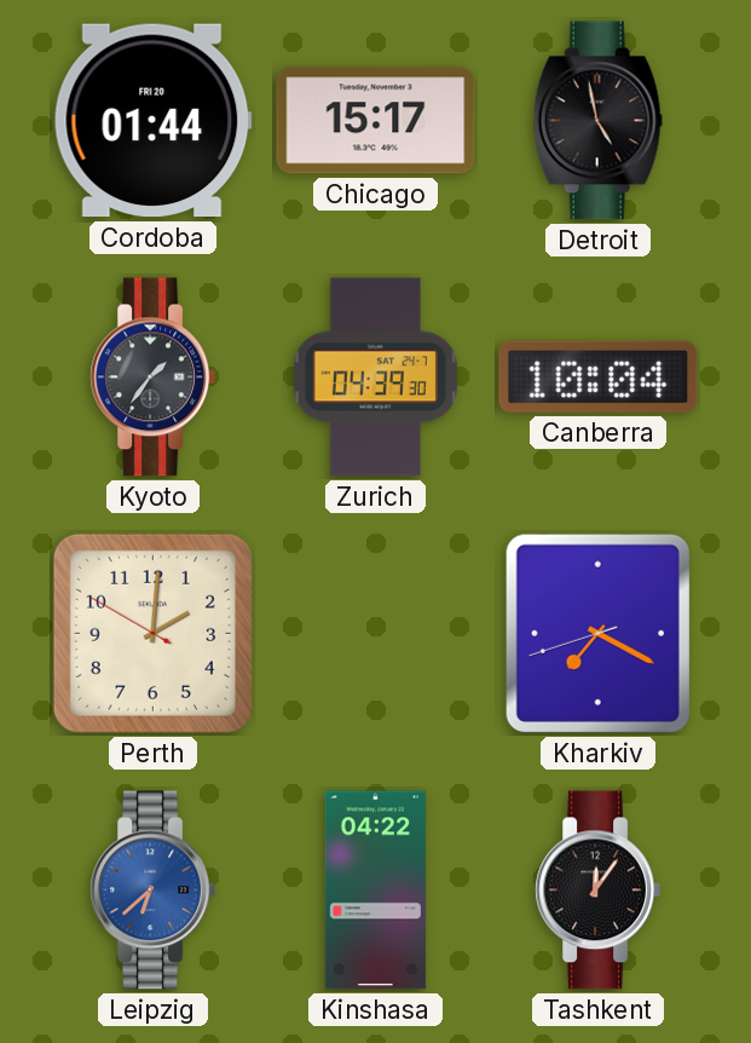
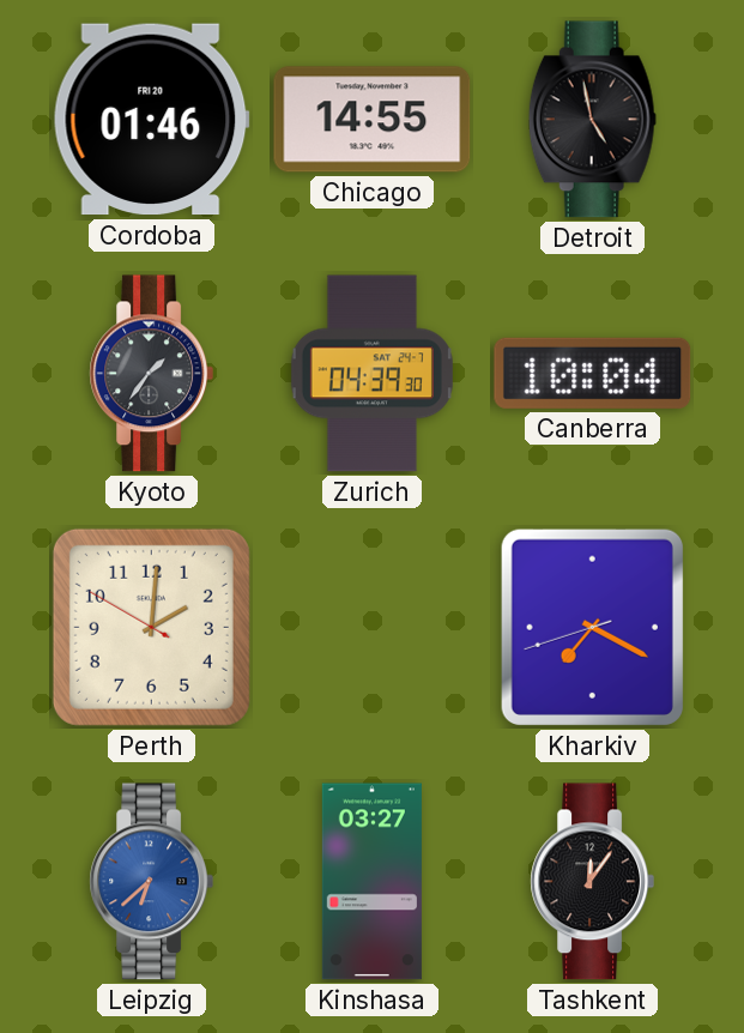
Cordoba: 01:44 -> 01:46
Chicago: 15:17 -> 14:55
Kinshasa: 04:22 -> 03:27
